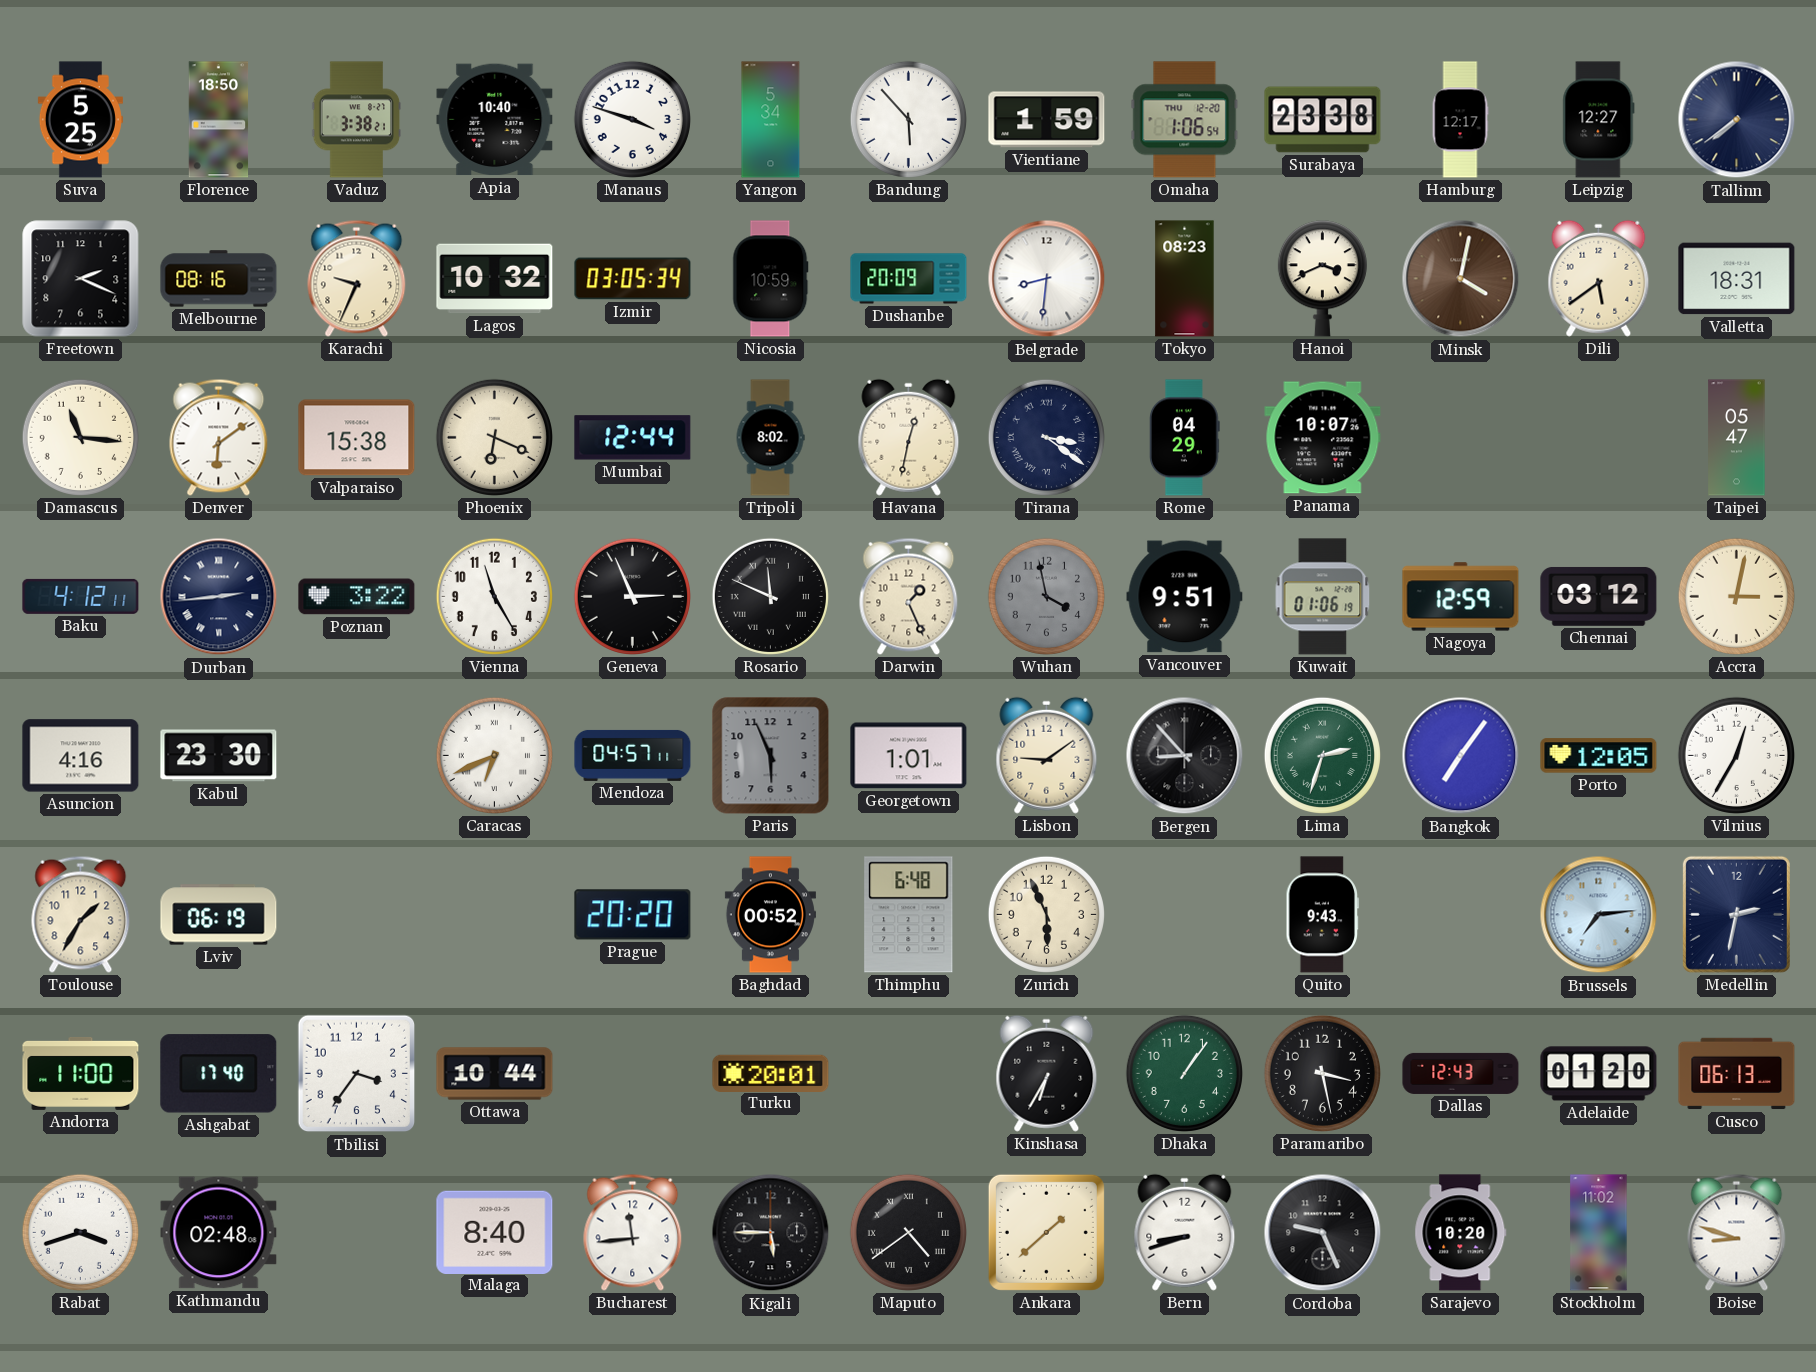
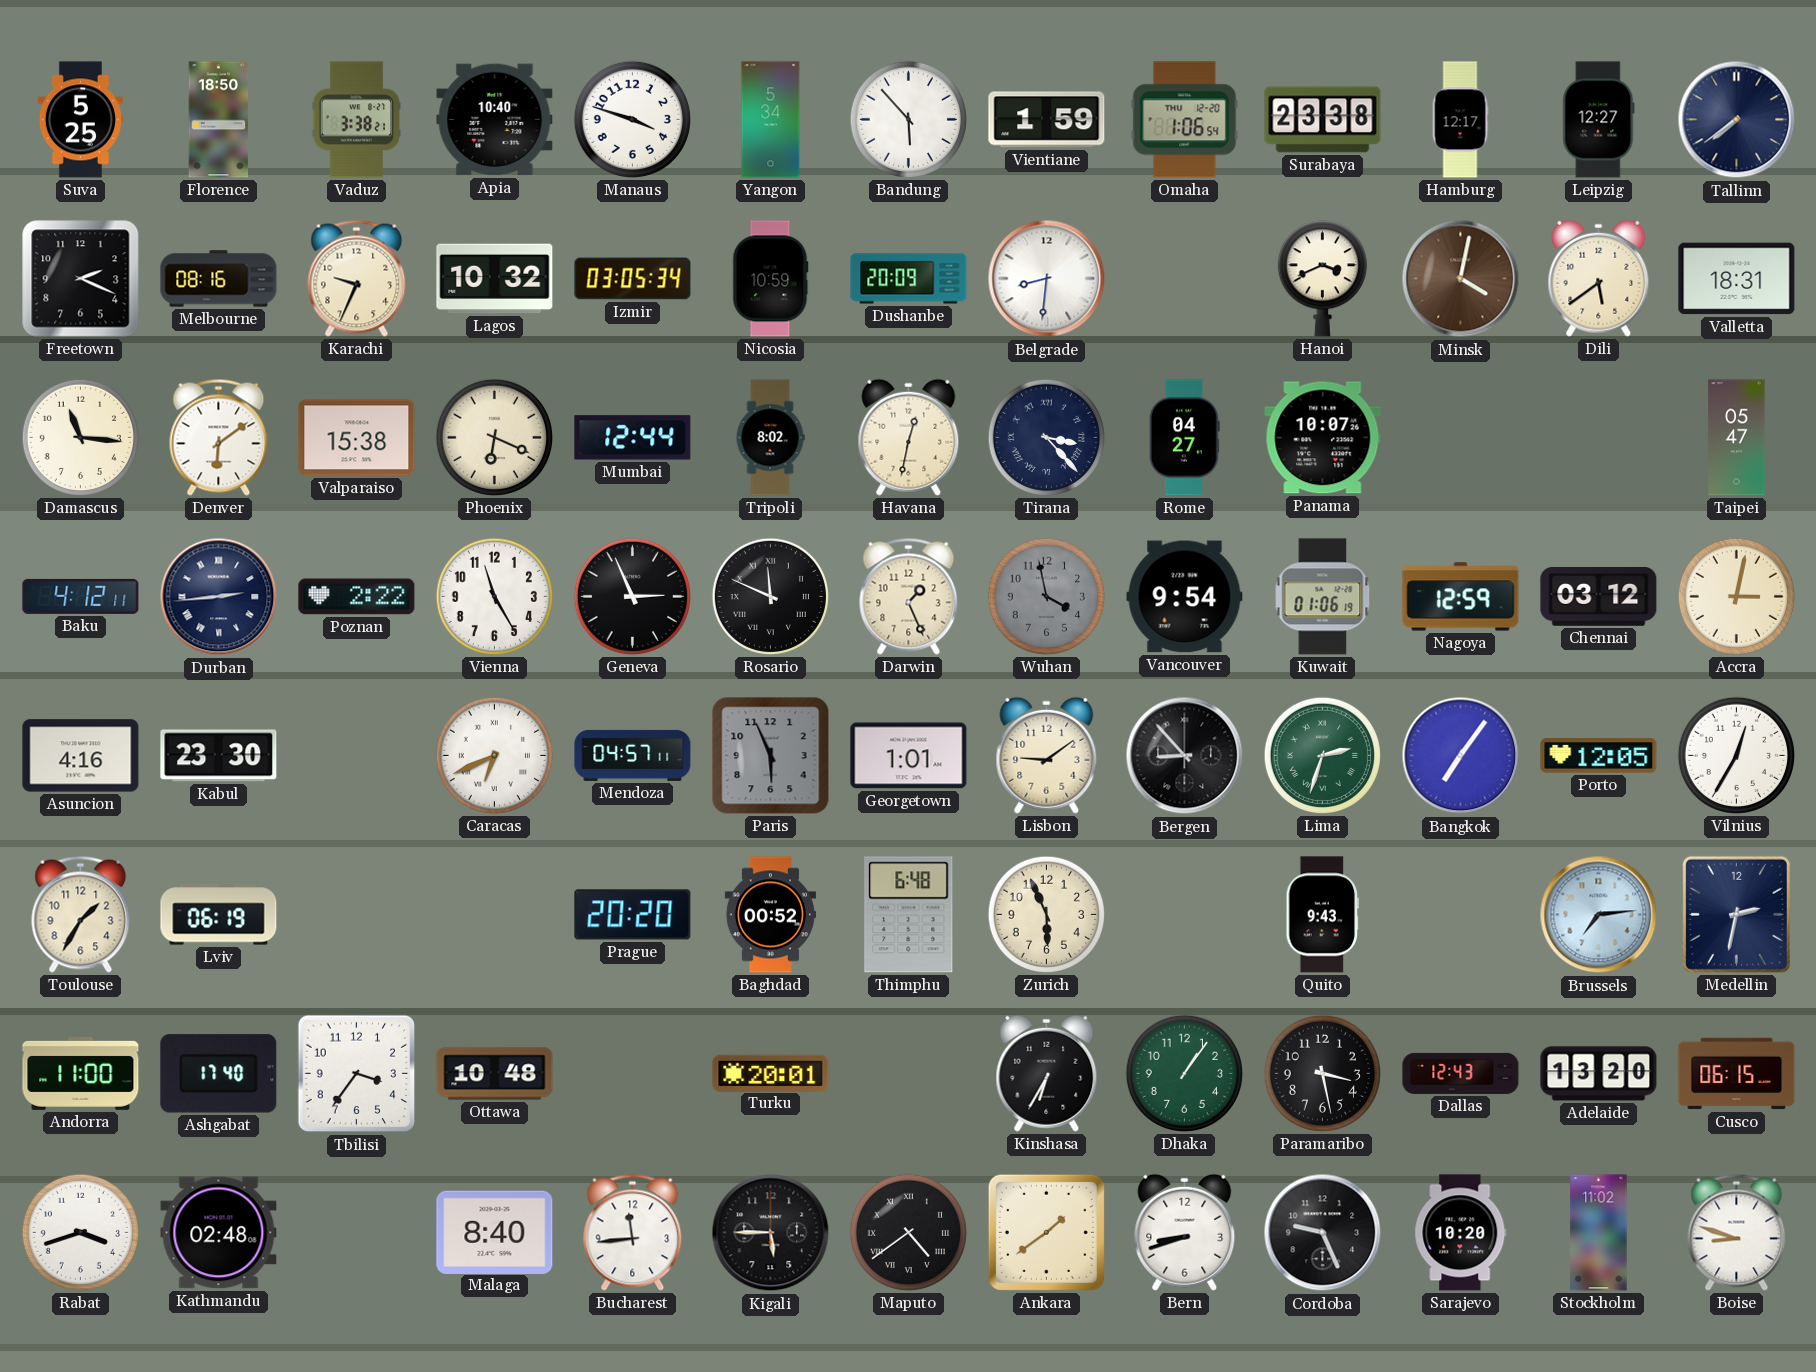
Tokyo: 08:23 -> none
Tirana: 3:21 -> 3:23
Rome: 04:29 -> 04:27
Poznan: 3:22 -> 2:22
Vancouver: 9:51 -> 9:54
Ottawa: 10:44 -> 10:48
Adelaide: 01:20 -> 13:20
Cusco: 06:13 -> 06:15
Ankara: 1:38 -> 1:39
